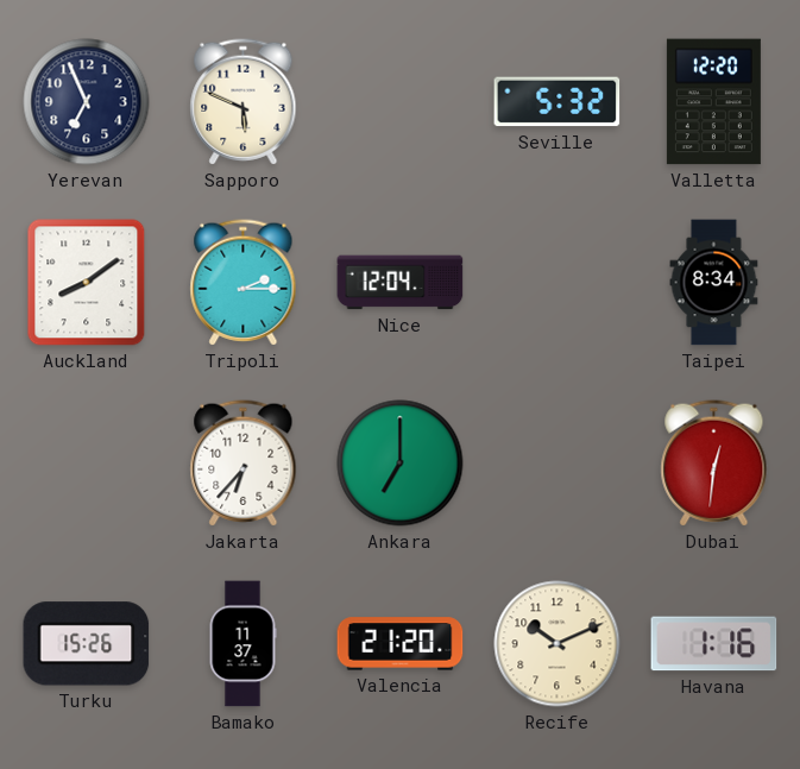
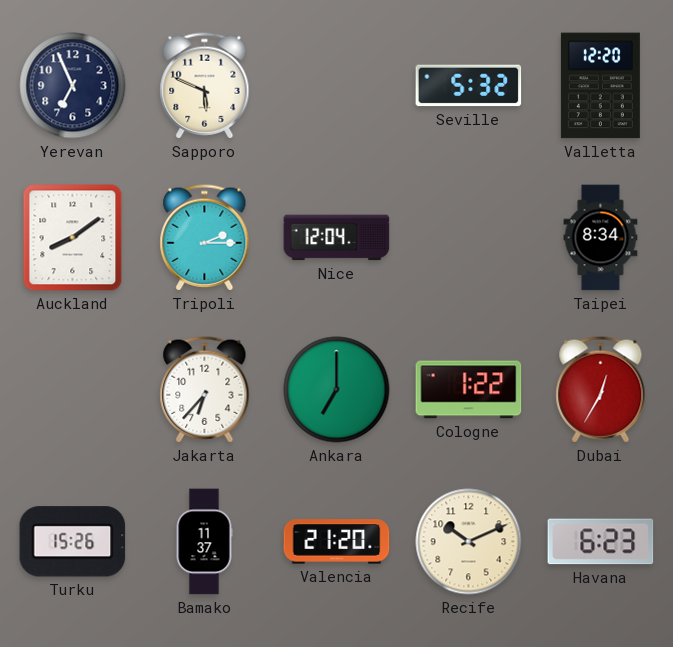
Cologne: none -> 1:22
Dubai: 12:31 -> 12:35
Havana: 1:16 -> 6:23
